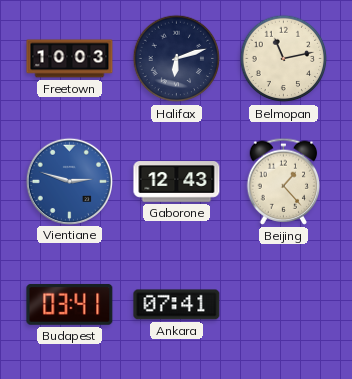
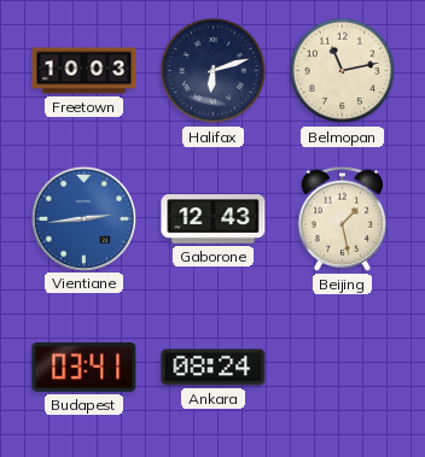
Vientiane: 2:48 -> 2:44
Beijing: 1:23 -> 1:28
Ankara: 07:41 -> 08:24
